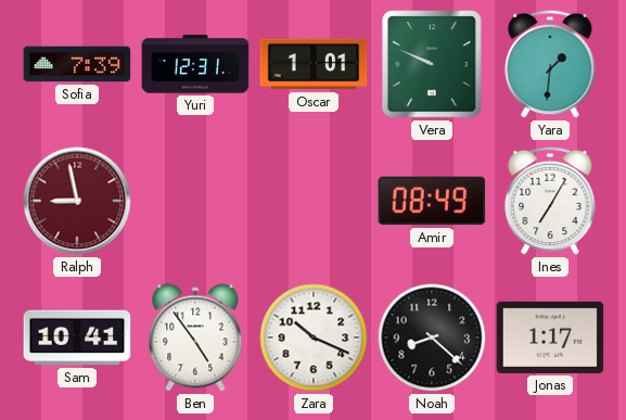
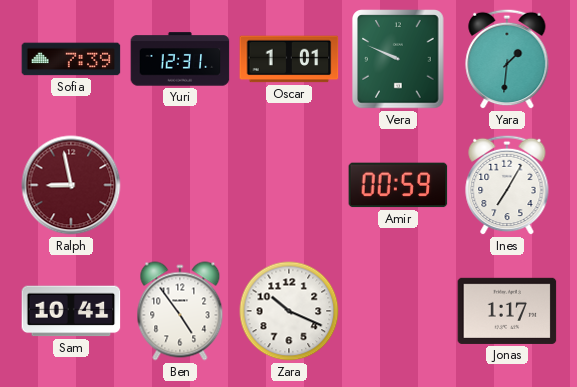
Amir: 08:49 -> 00:59
Noah: 8:22 -> none
